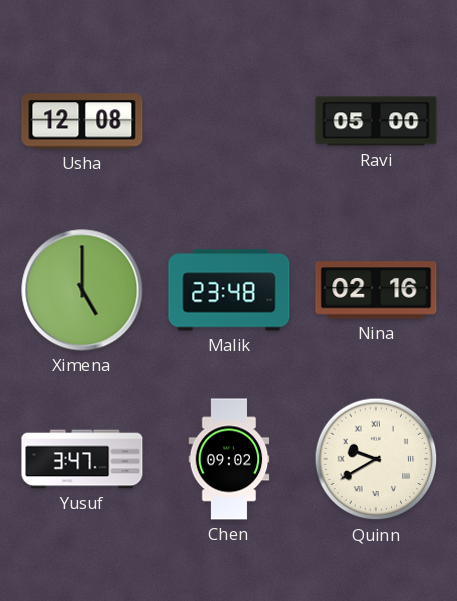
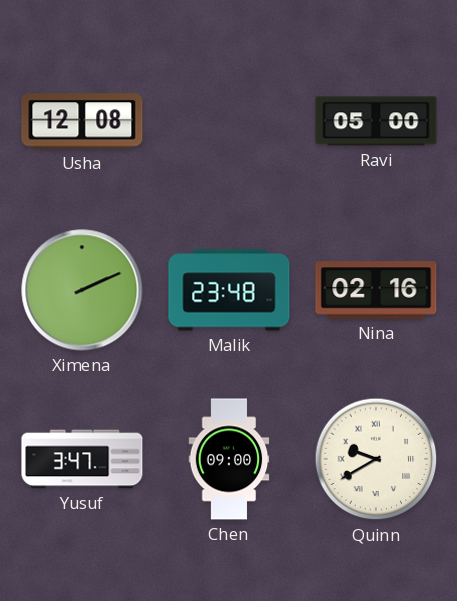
Ximena: 5:00 -> 2:11
Chen: 09:02 -> 09:00
